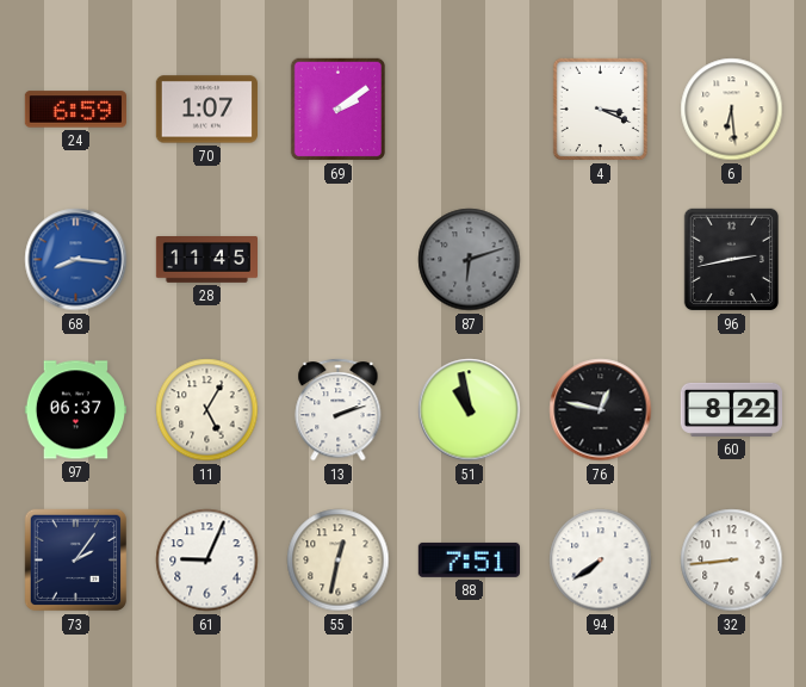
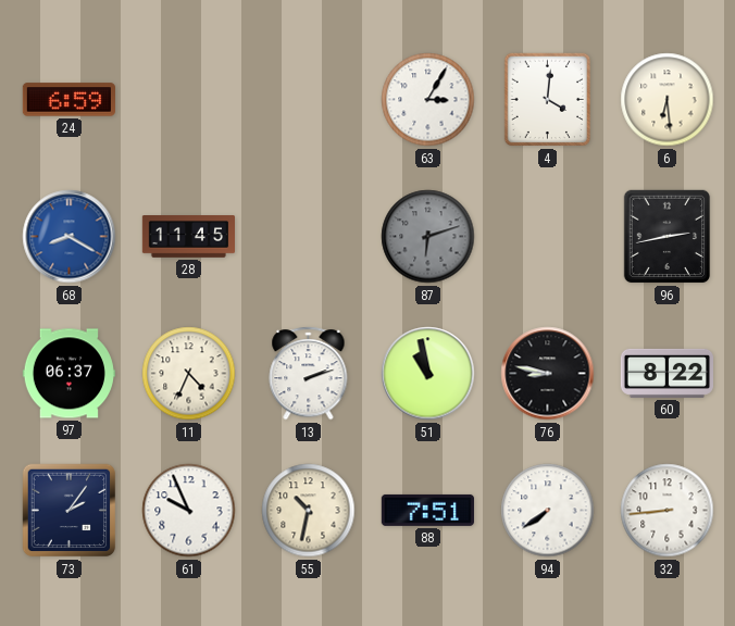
70: 1:07 -> none
69: 2:09 -> none
63: none -> 3:05
4: 3:19 -> 4:01
68: 8:16 -> 8:20
11: 5:05 -> 4:34
76: 12:47 -> 8:47
61: 9:04 -> 9:56
55: 12:32 -> 10:32
